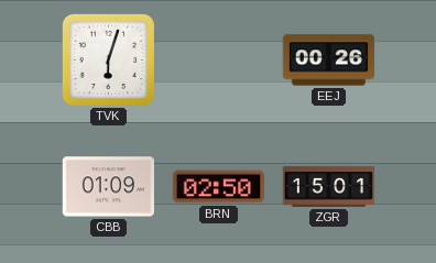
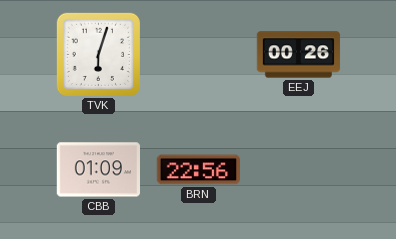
BRN: 02:50 -> 22:56
ZGR: 15:01 -> none
